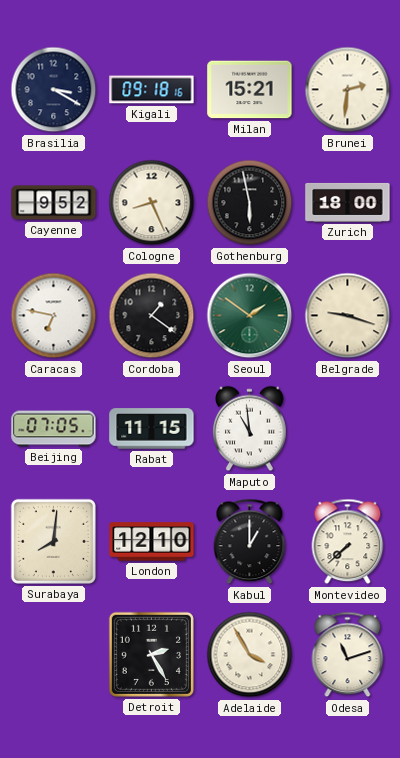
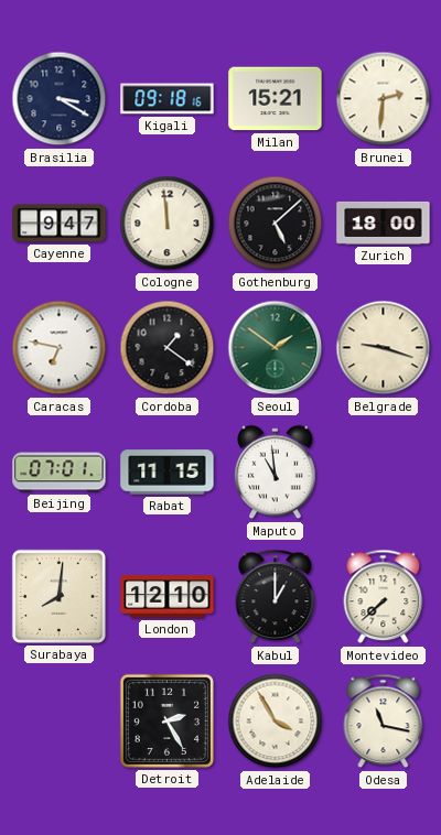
Cayenne: 9:52 -> 9:47
Cologne: 8:26 -> 11:59
Gothenburg: 5:58 -> 5:08
Beijing: 07:05 -> 07:01
Odesa: 11:12 -> 11:17
